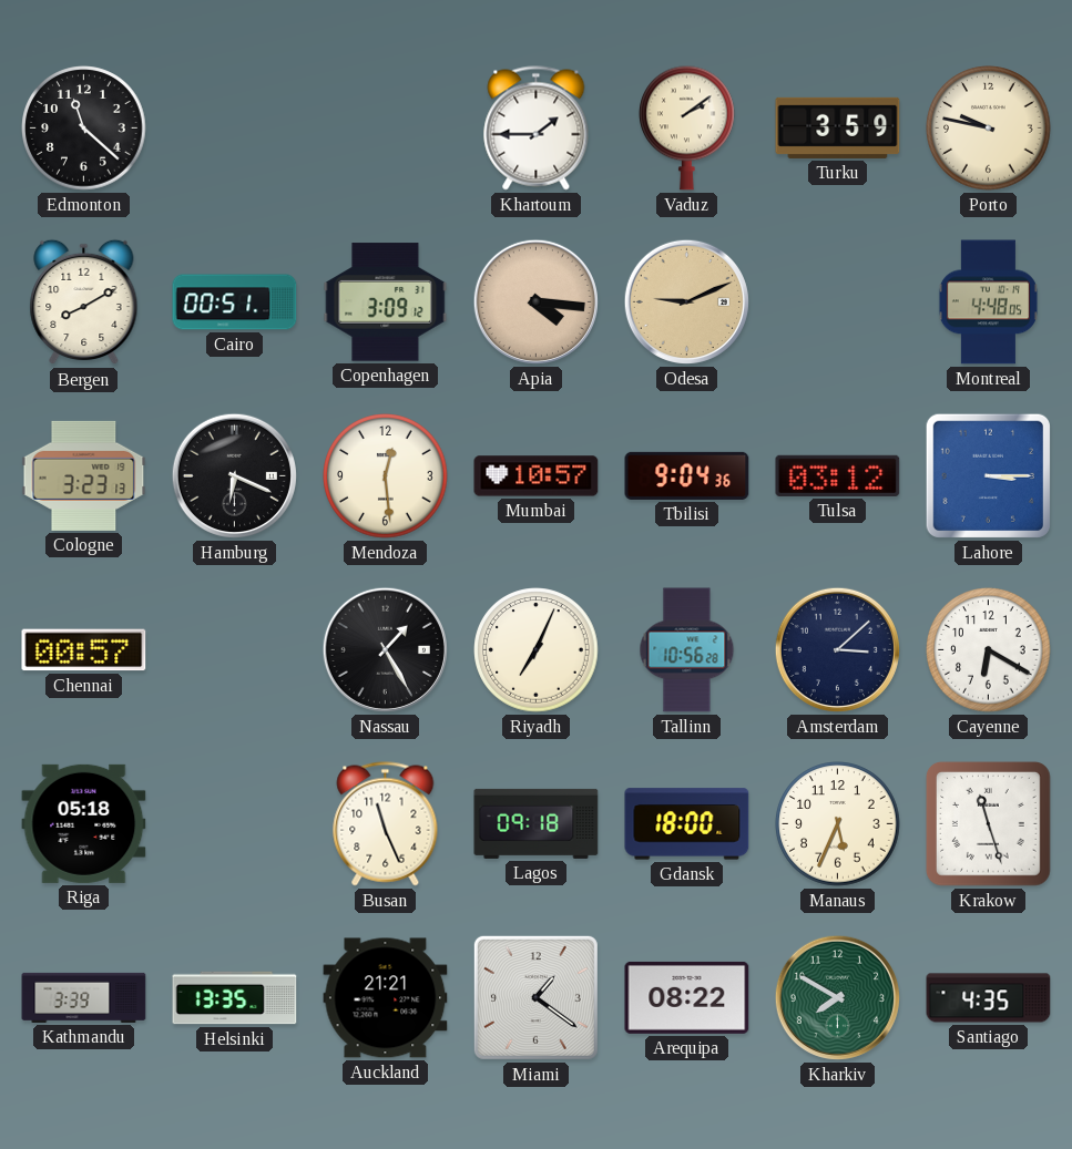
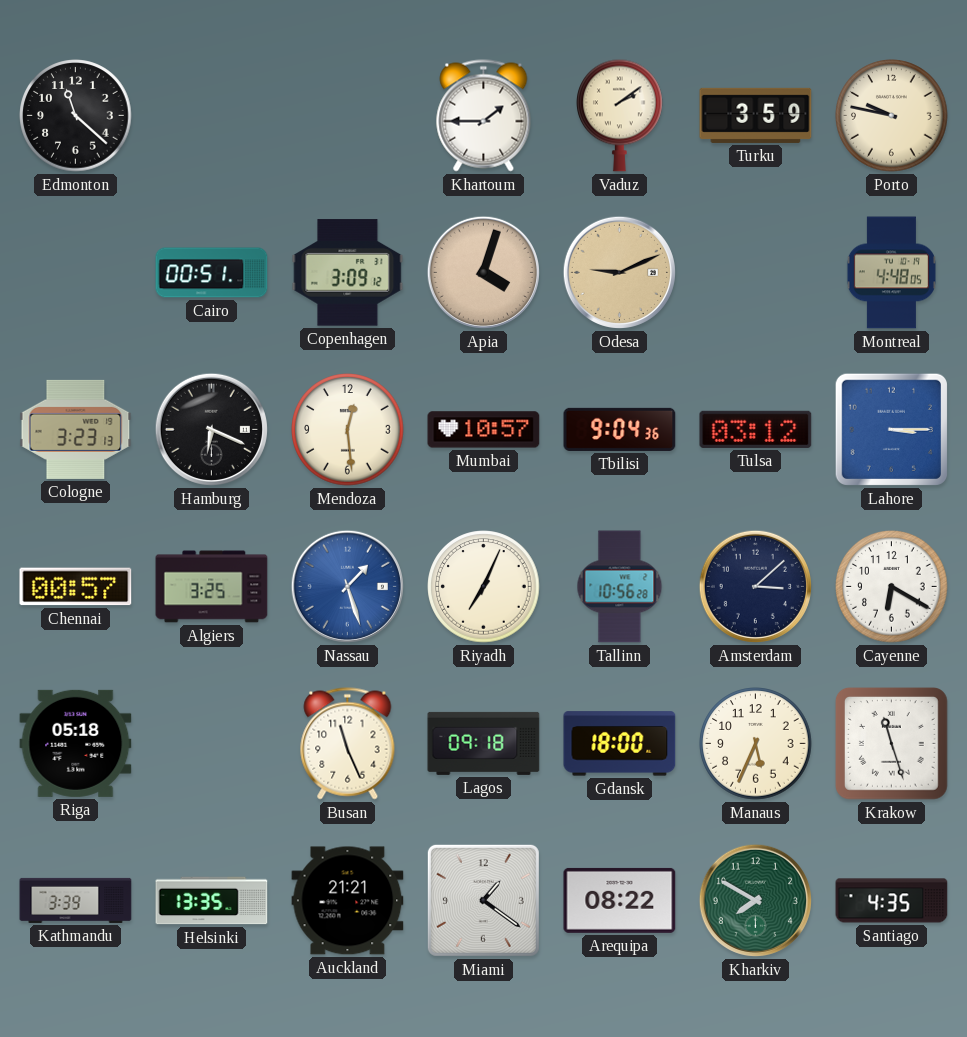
Bergen: 8:10 -> none
Apia: 4:16 -> 4:03
Algiers: none -> 3:25
Nassau: 1:25 -> 1:27
Nassau dial: black -> blue
